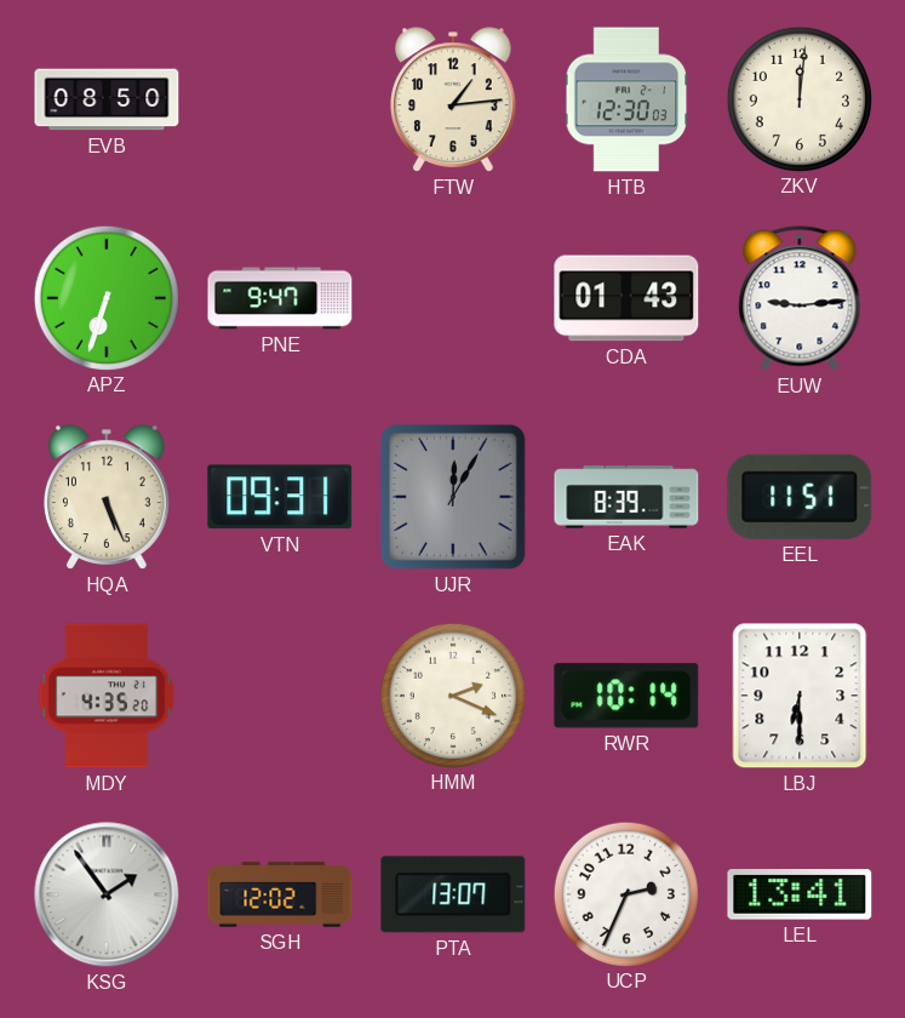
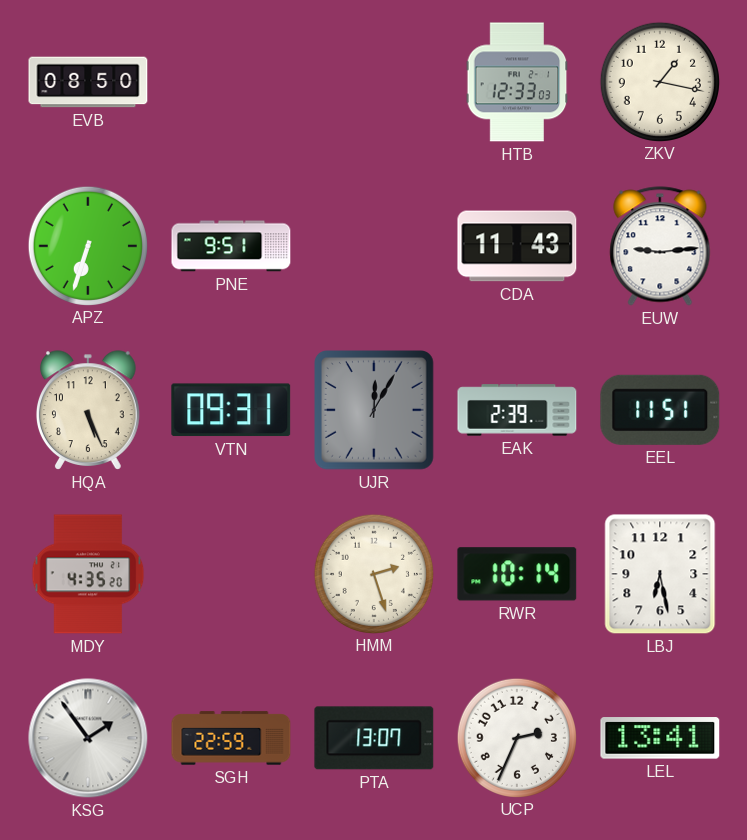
FTW: 1:14 -> none
HTB: 12:30 -> 12:33
ZKV: 12:01 -> 1:17
PNE: 9:47 -> 9:51
CDA: 01:43 -> 11:43
EAK: 8:39 -> 2:39
HMM: 2:19 -> 2:27
LBJ: 6:30 -> 6:28
SGH: 12:02 -> 22:59
